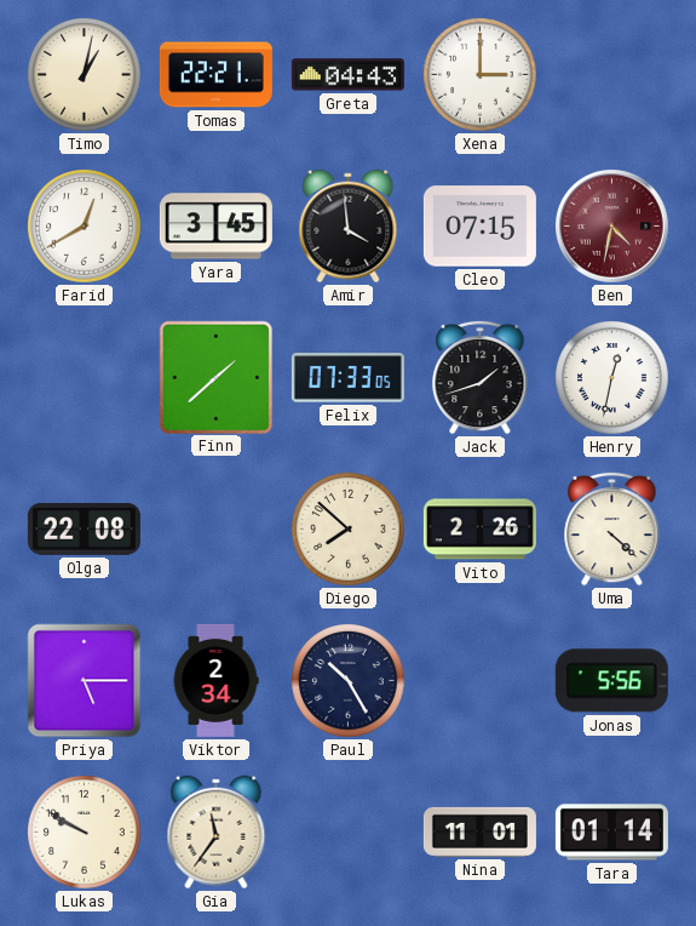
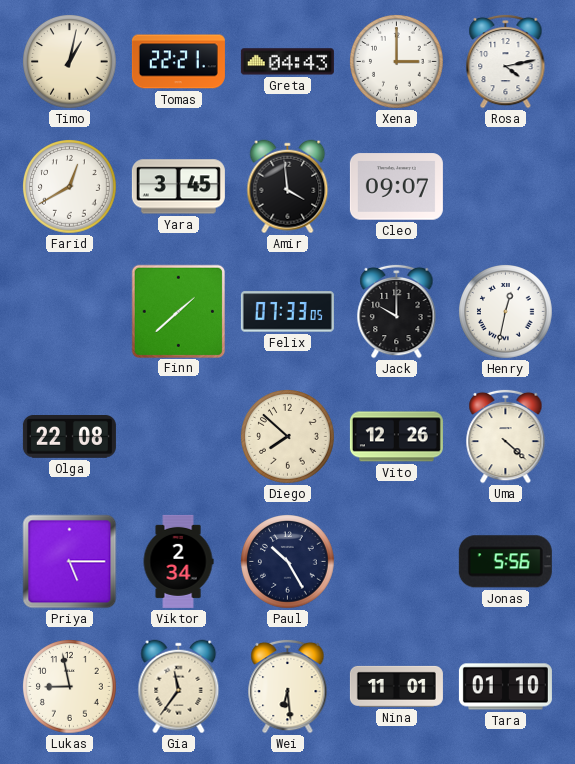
Rosa: none -> 4:13
Cleo: 07:15 -> 09:07
Ben: 4:32 -> none
Jack: 1:42 -> 10:00
Vito: 2:26 -> 12:26
Lukas: 9:50 -> 8:58
Wei: none -> 6:29
Tara: 01:14 -> 01:10
